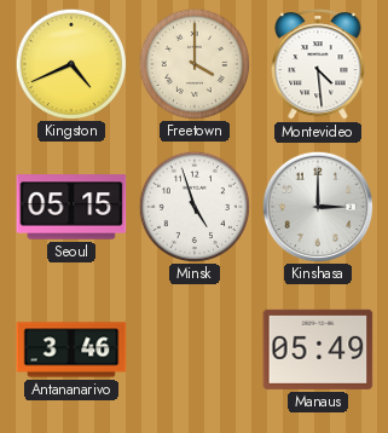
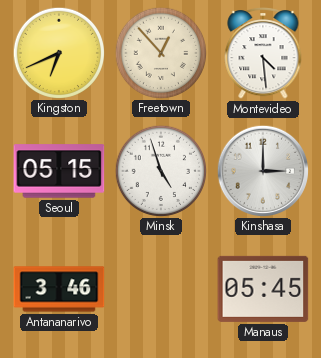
Kingston: 4:41 -> 6:41
Freetown: 4:00 -> 12:53
Manaus: 05:49 -> 05:45
